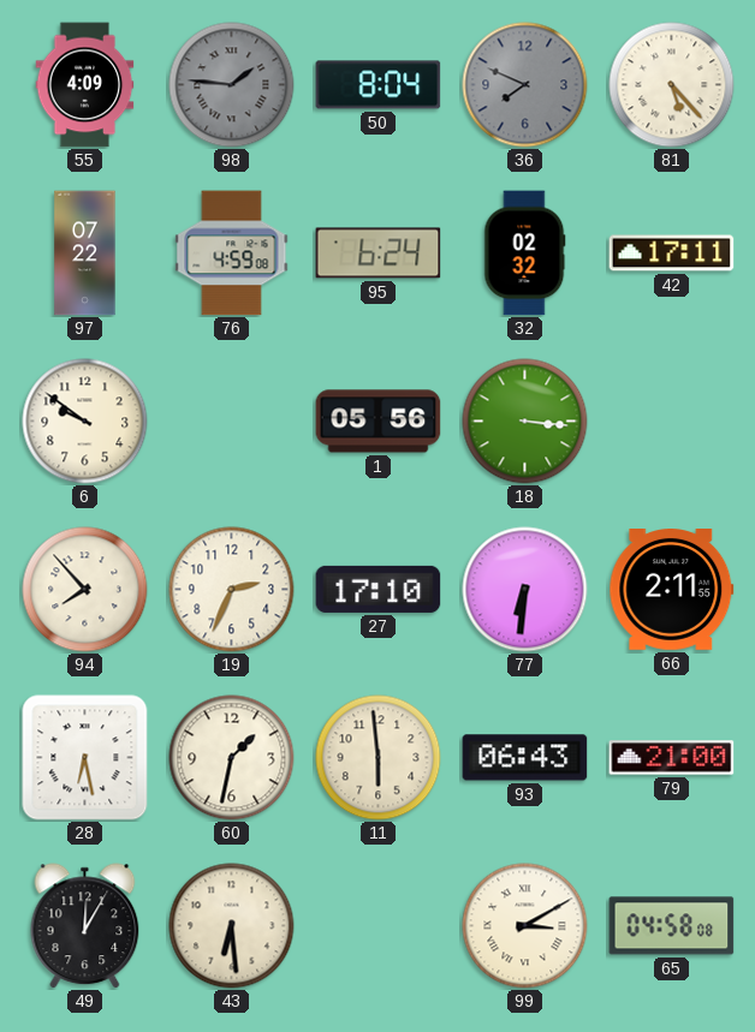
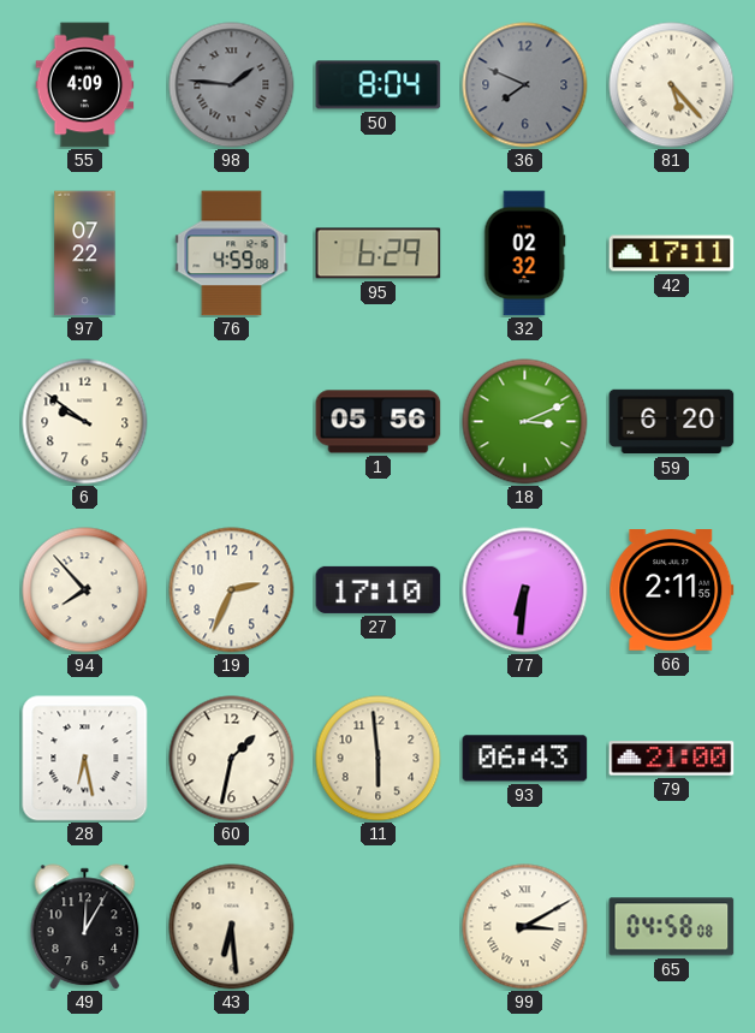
95: 6:24 -> 6:29
18: 3:16 -> 3:11
59: none -> 6:20
